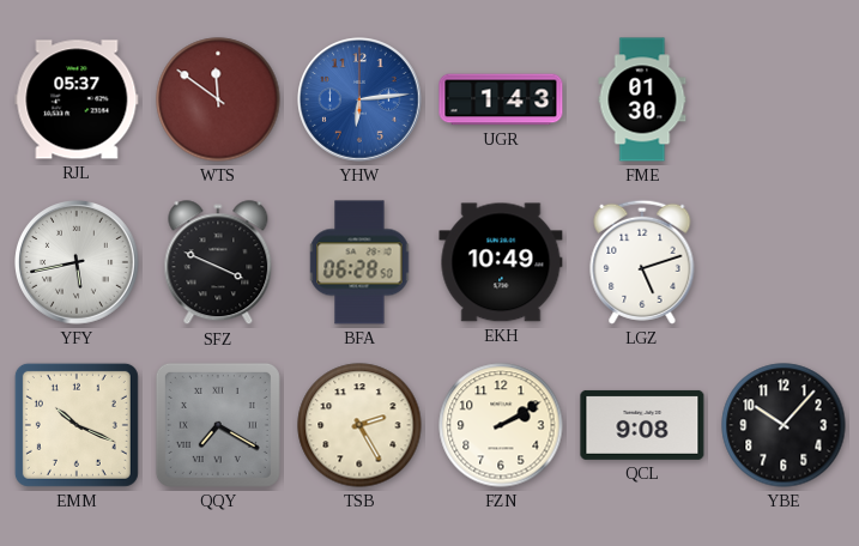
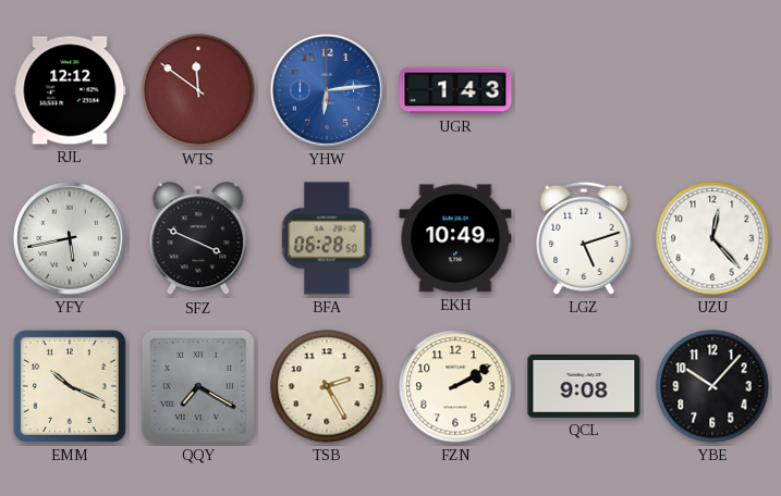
RJL: 05:37 -> 12:12
FME: 01:30 -> none
UZU: none -> 12:23
